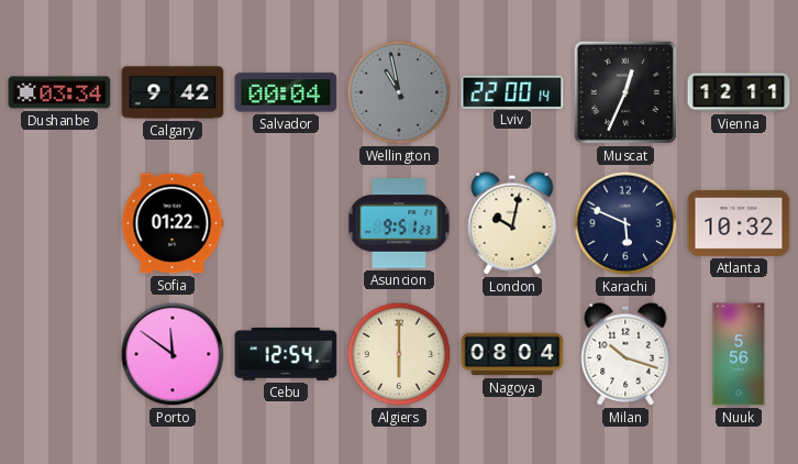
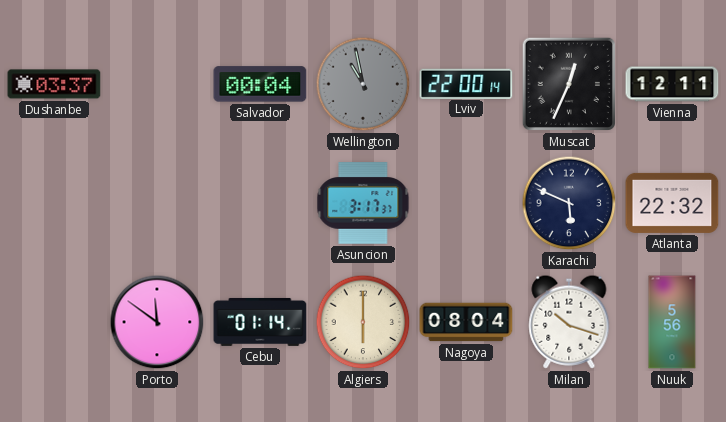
Dushanbe: 03:34 -> 03:37
Calgary: 9:42 -> none
Sofia: 01:22 -> none
Asuncion: 9:51 -> 3:17
London: 10:02 -> none
Atlanta: 10:32 -> 22:32
Cebu: 12:54 -> 01:14
